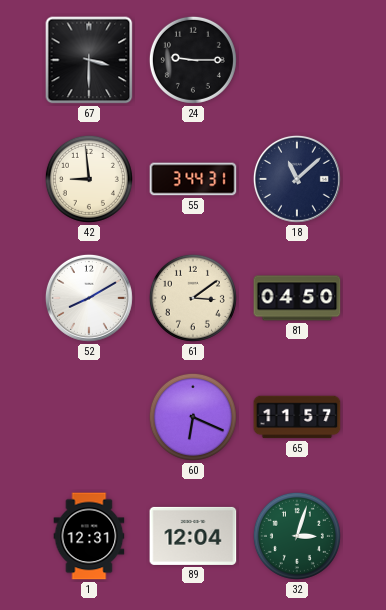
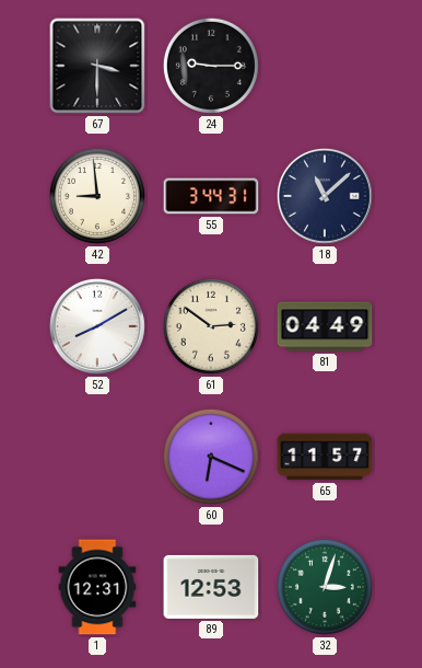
61: 3:09 -> 2:51
81: 04:50 -> 04:49
89: 12:04 -> 12:53
